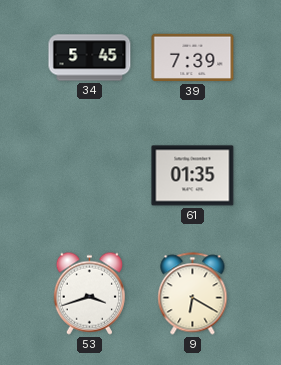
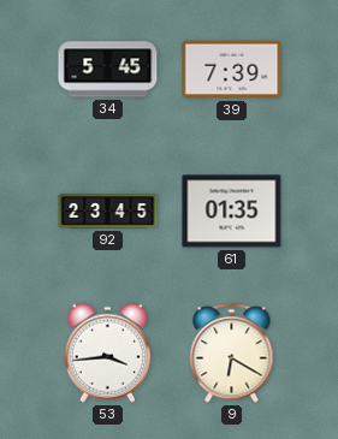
92: none -> 23:45
53: 3:42 -> 3:44
